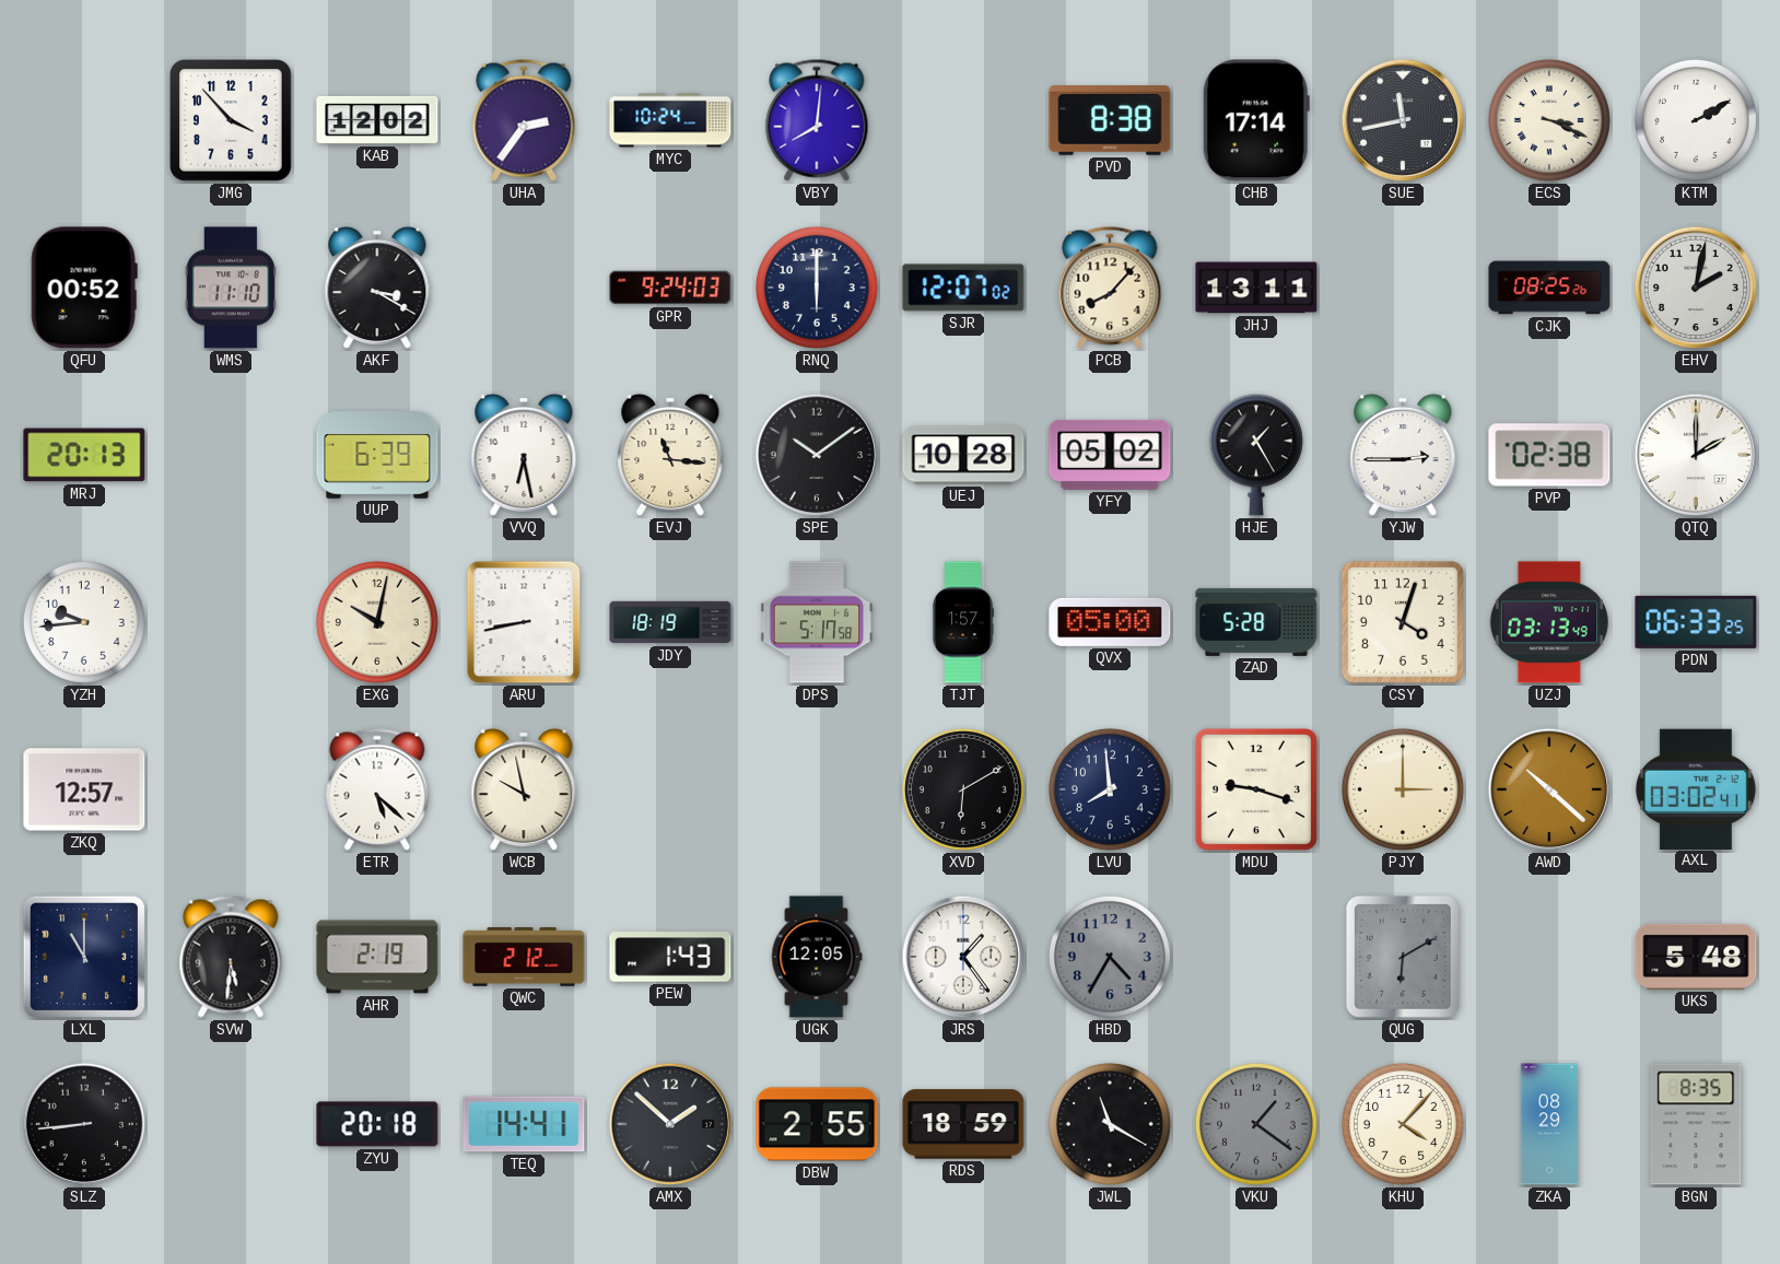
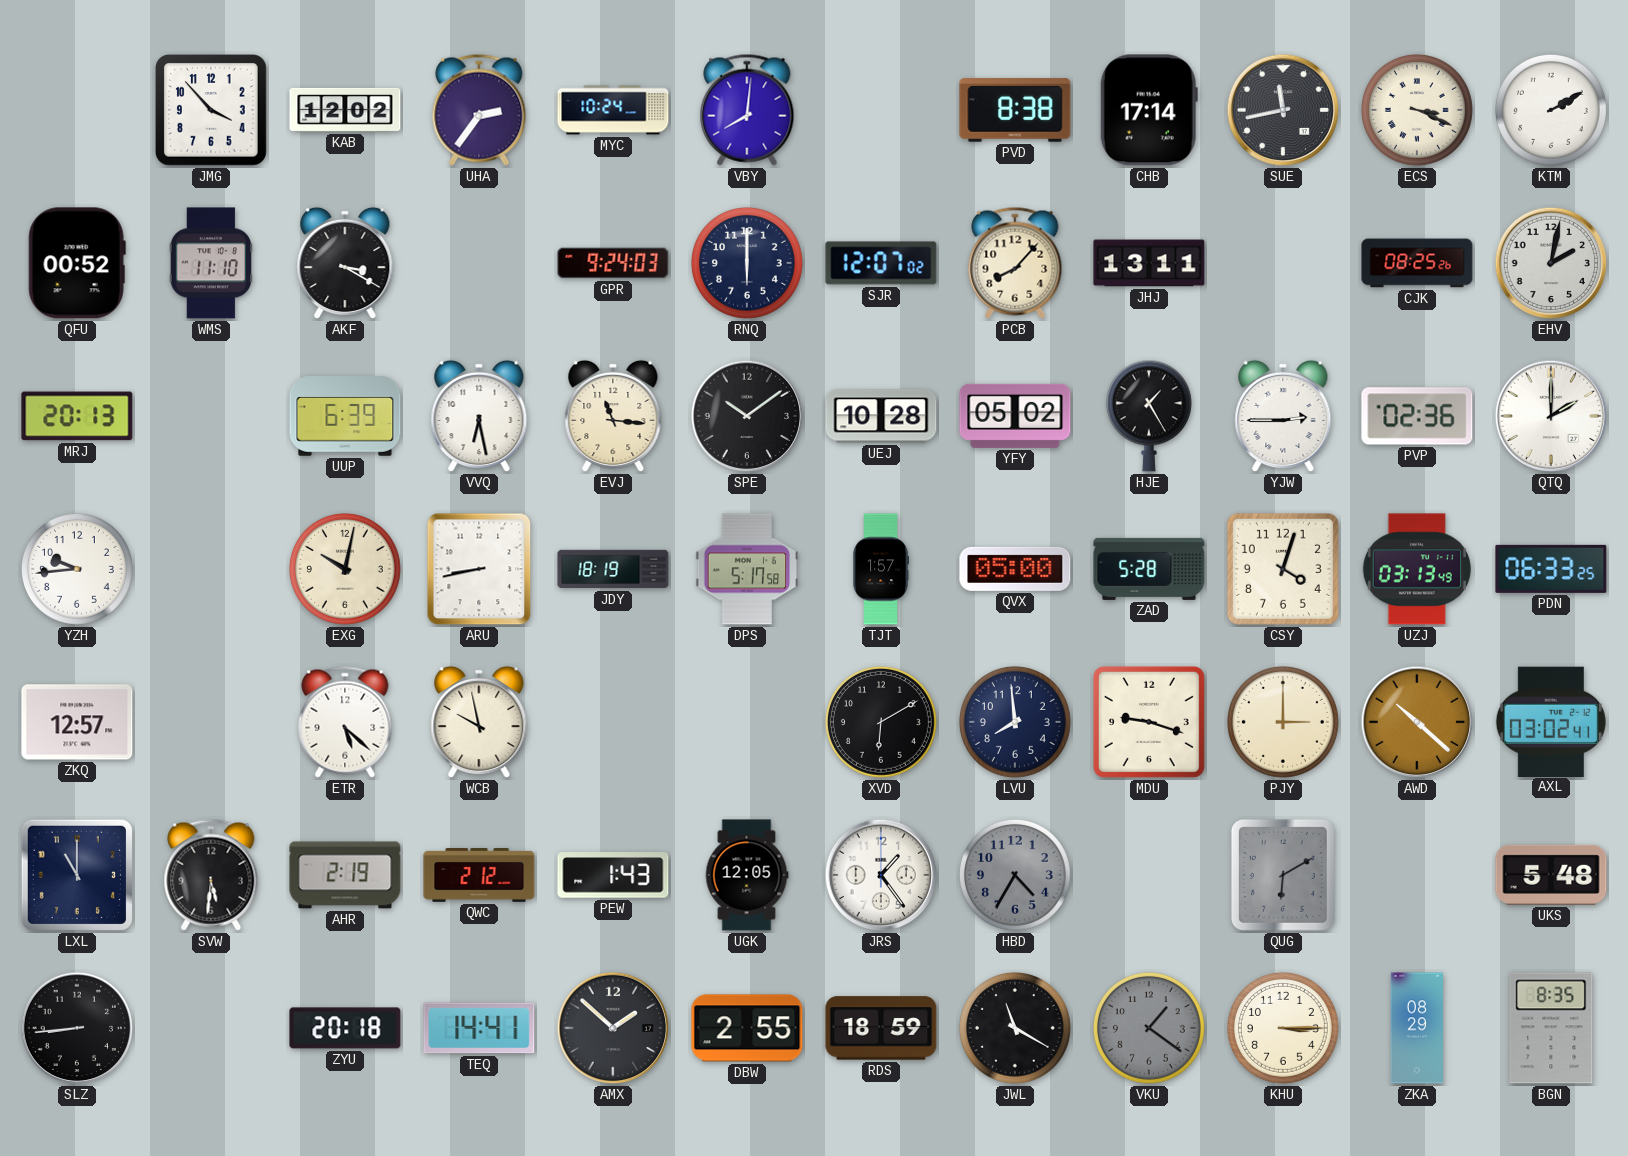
PVP: 02:38 -> 02:36
KHU: 4:07 -> 3:15
